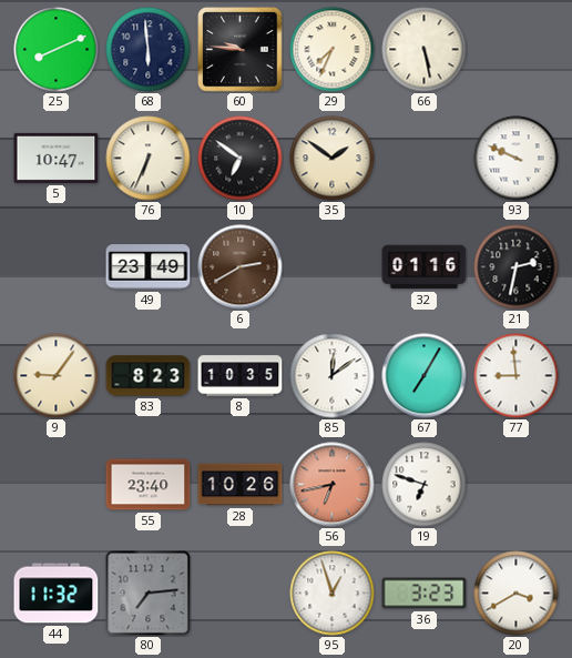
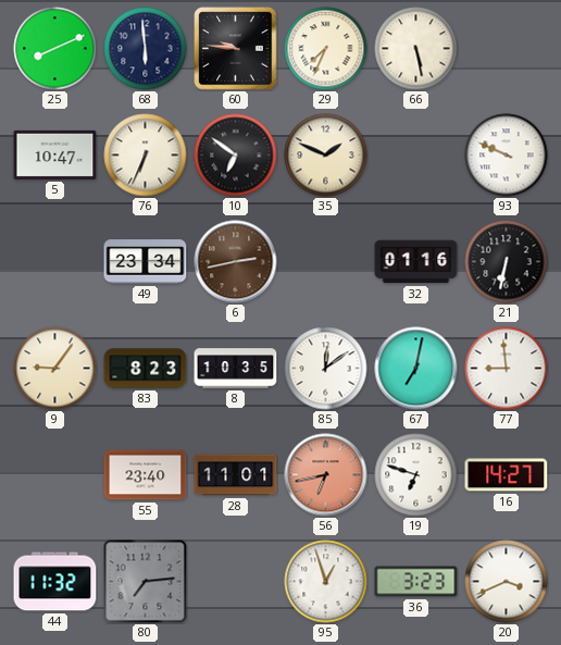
35: 1:51 -> 1:49
49: 23:49 -> 23:34
6: 2:40 -> 2:43
21: 2:32 -> 6:32
67: 7:05 -> 7:02
28: 10:26 -> 11:01
16: none -> 14:27
20: 3:40 -> 3:41
